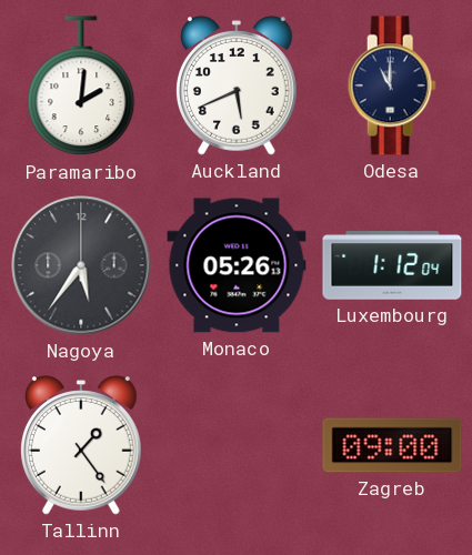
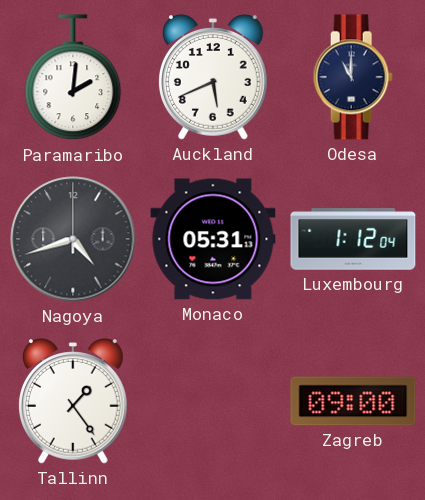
Nagoya: 5:36 -> 4:42
Monaco: 05:26 -> 05:31
